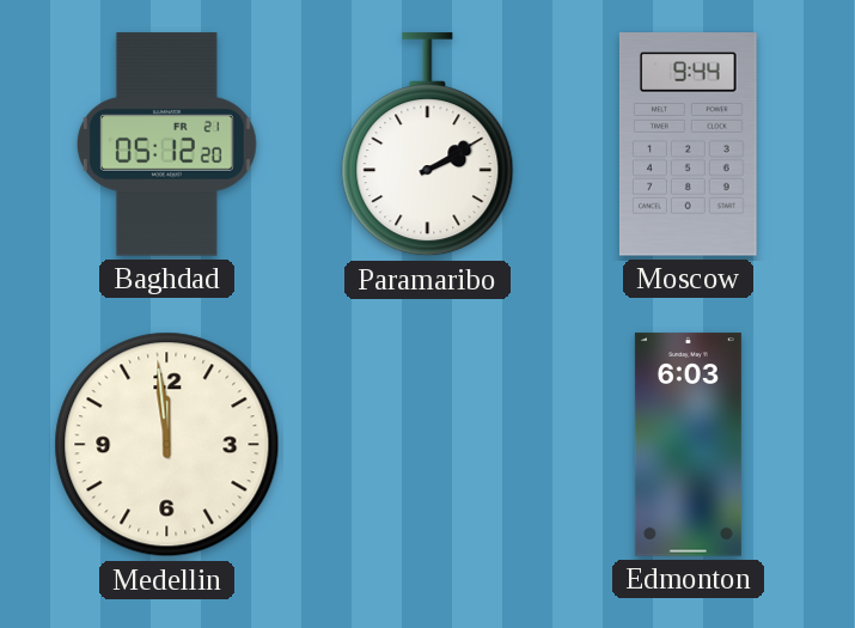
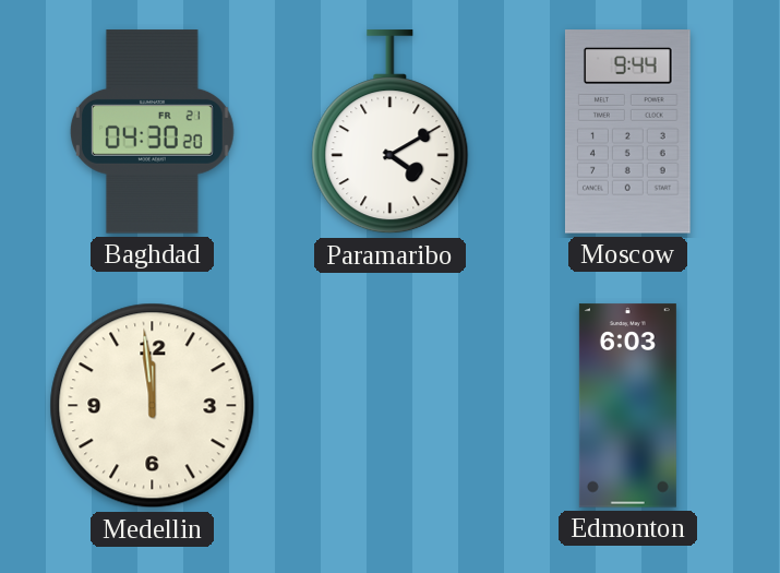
Baghdad: 05:12 -> 04:30
Paramaribo: 2:10 -> 4:10
